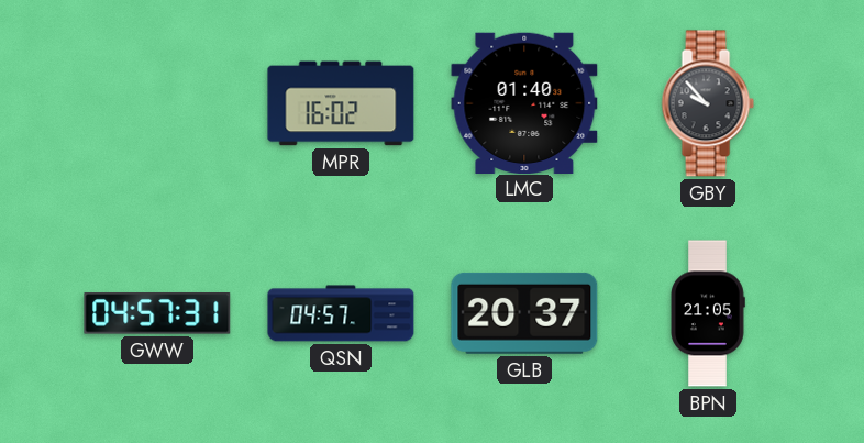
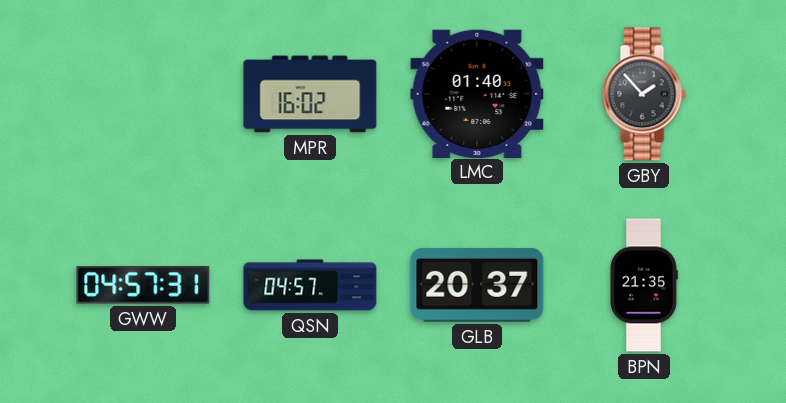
GBY: 9:53 -> 1:53
BPN: 21:05 -> 21:35
